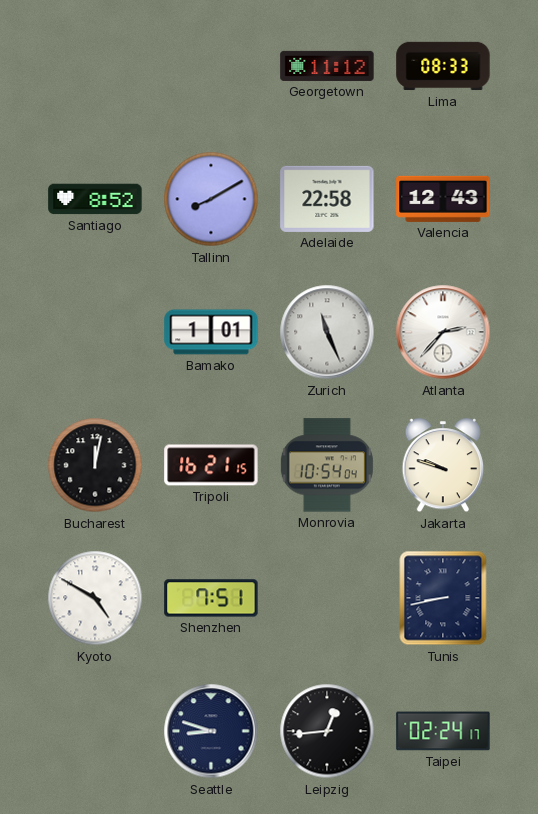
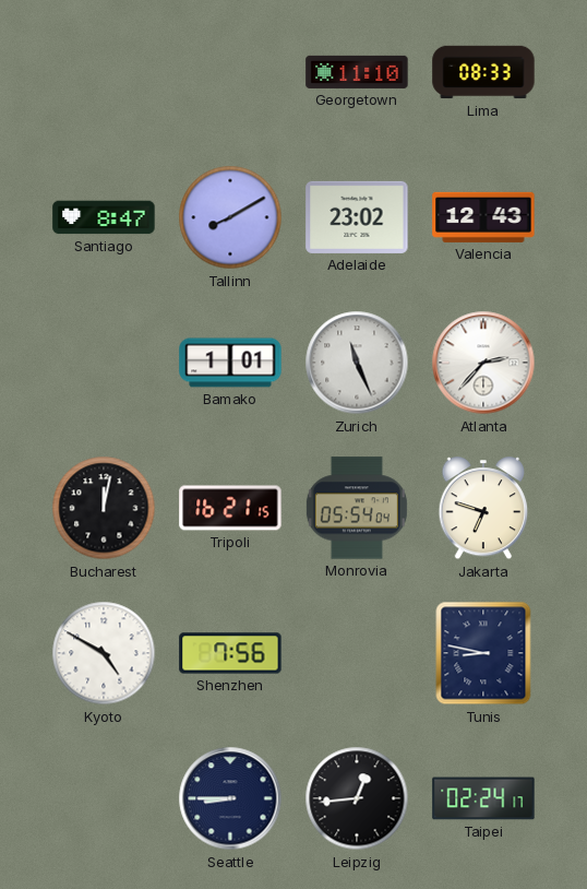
Georgetown: 11:12 -> 11:10
Santiago: 8:52 -> 8:47
Adelaide: 22:58 -> 23:02
Monrovia: 10:54 -> 05:54
Jakarta: 9:48 -> 6:48
Shenzhen: 7:51 -> 7:56
Tunis: 8:43 -> 8:47
Seattle: 8:48 -> 8:45
